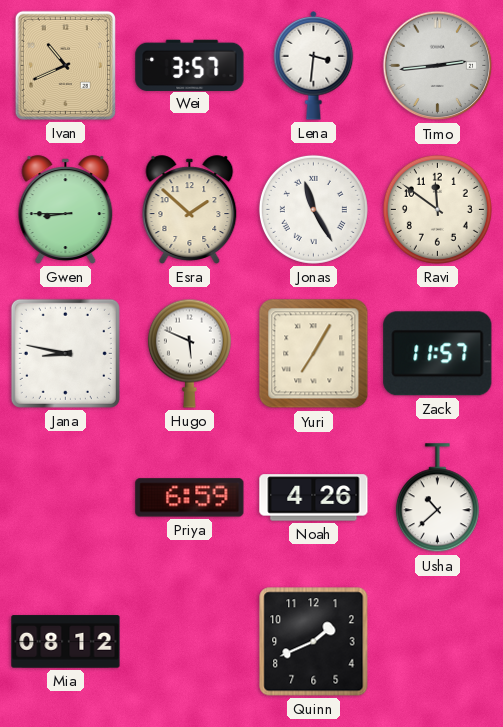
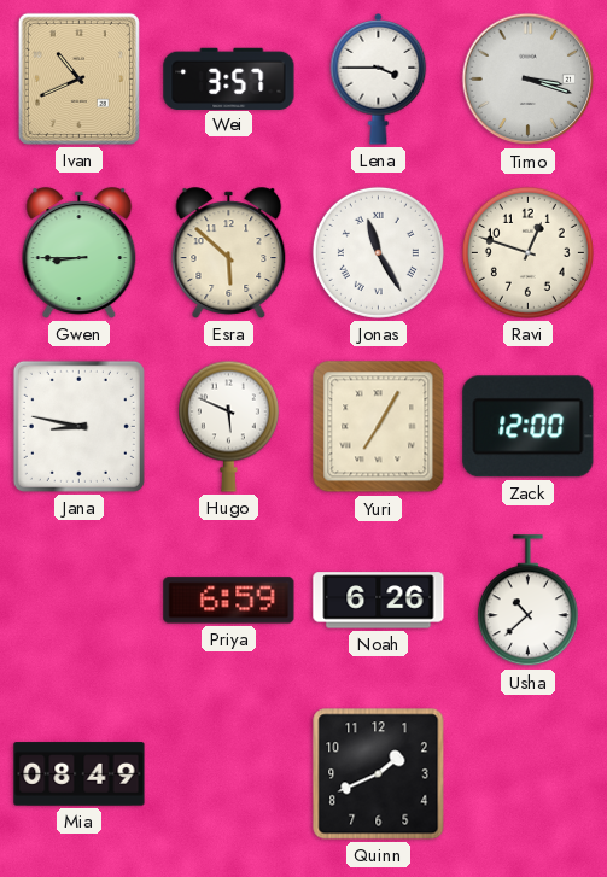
Lena: 3:31 -> 3:45
Timo: 2:44 -> 3:18
Esra: 1:52 -> 5:52
Ravi: 11:51 -> 12:48
Zack: 11:57 -> 12:00
Noah: 4:26 -> 6:26
Mia: 08:12 -> 08:49
